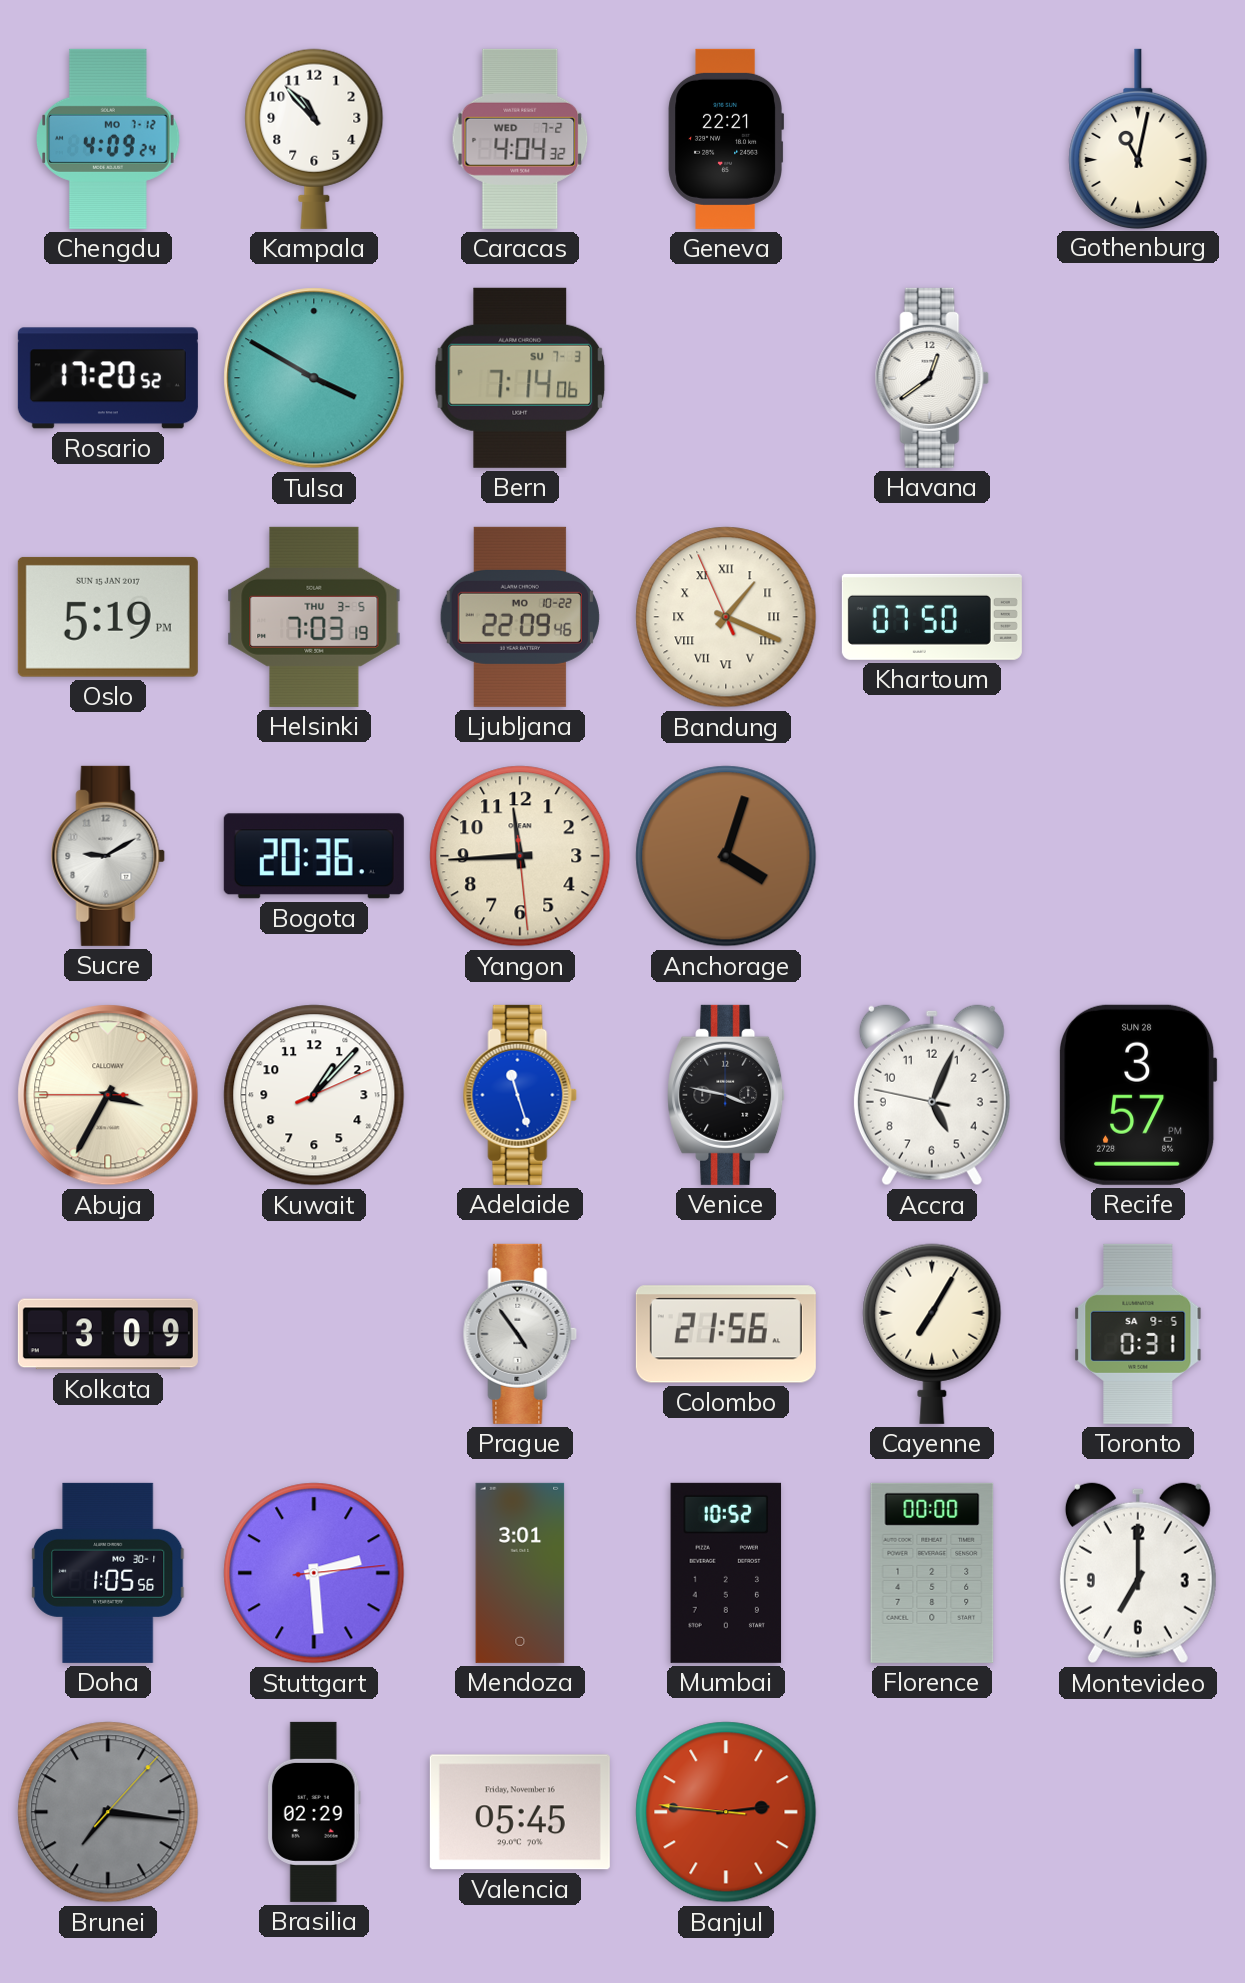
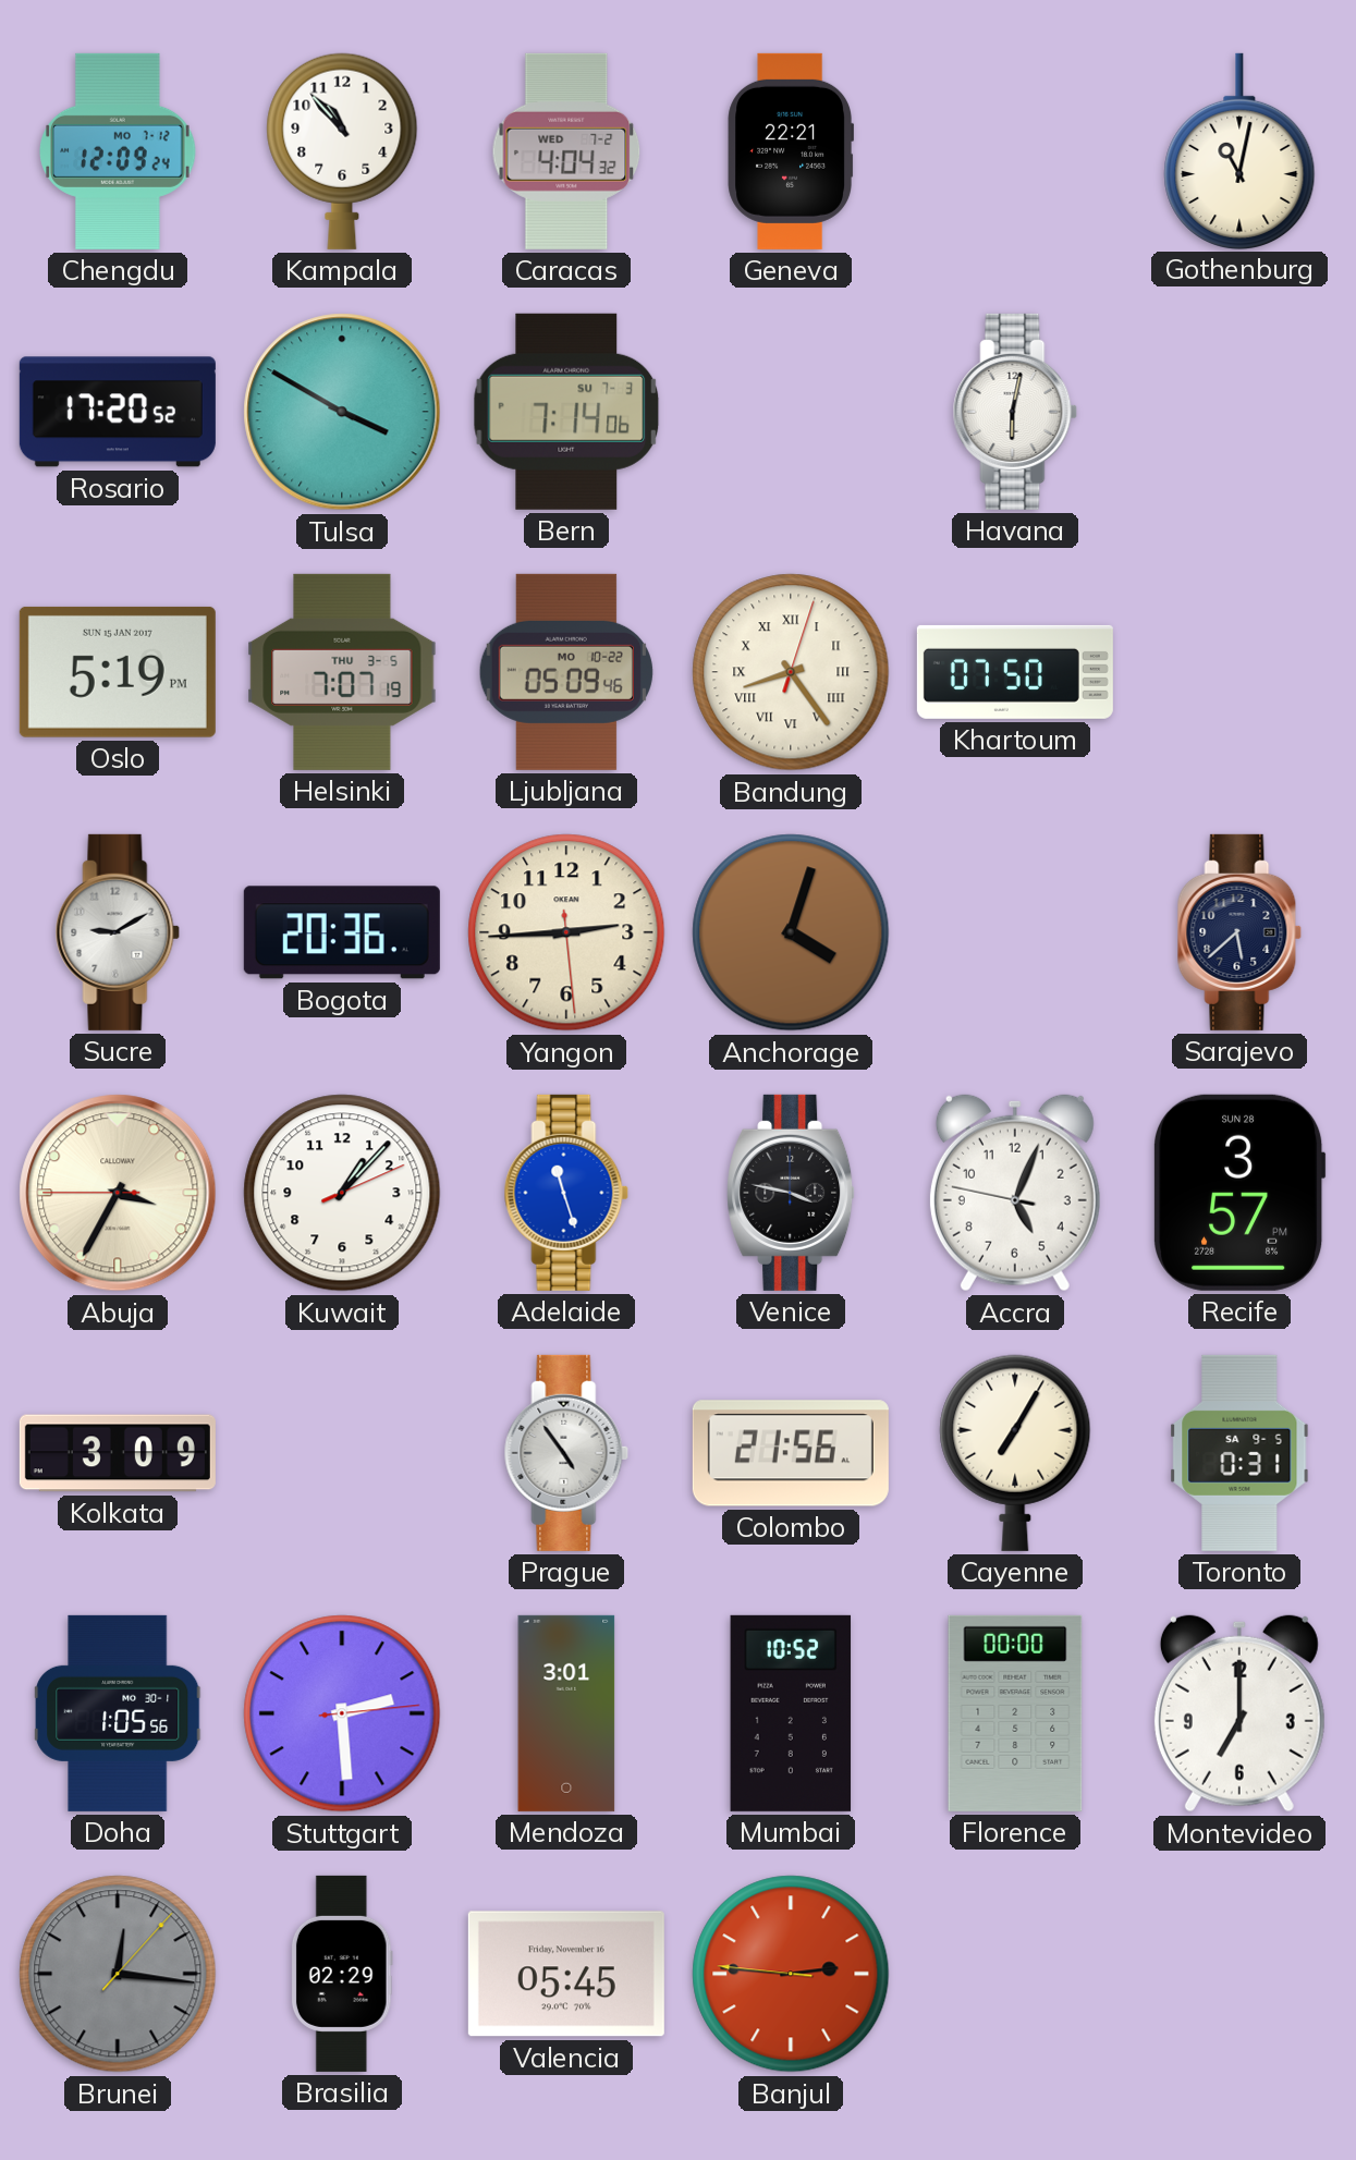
Chengdu: 4:09 -> 12:09
Havana: 12:39 -> 6:02
Helsinki: 7:03 -> 7:07
Ljubljana: 22:09 -> 05:09
Bandung: 1:18 -> 8:24
Yangon: 11:44 -> 2:44
Sarajevo: none -> 5:38
Brunei: 7:16 -> 12:16
